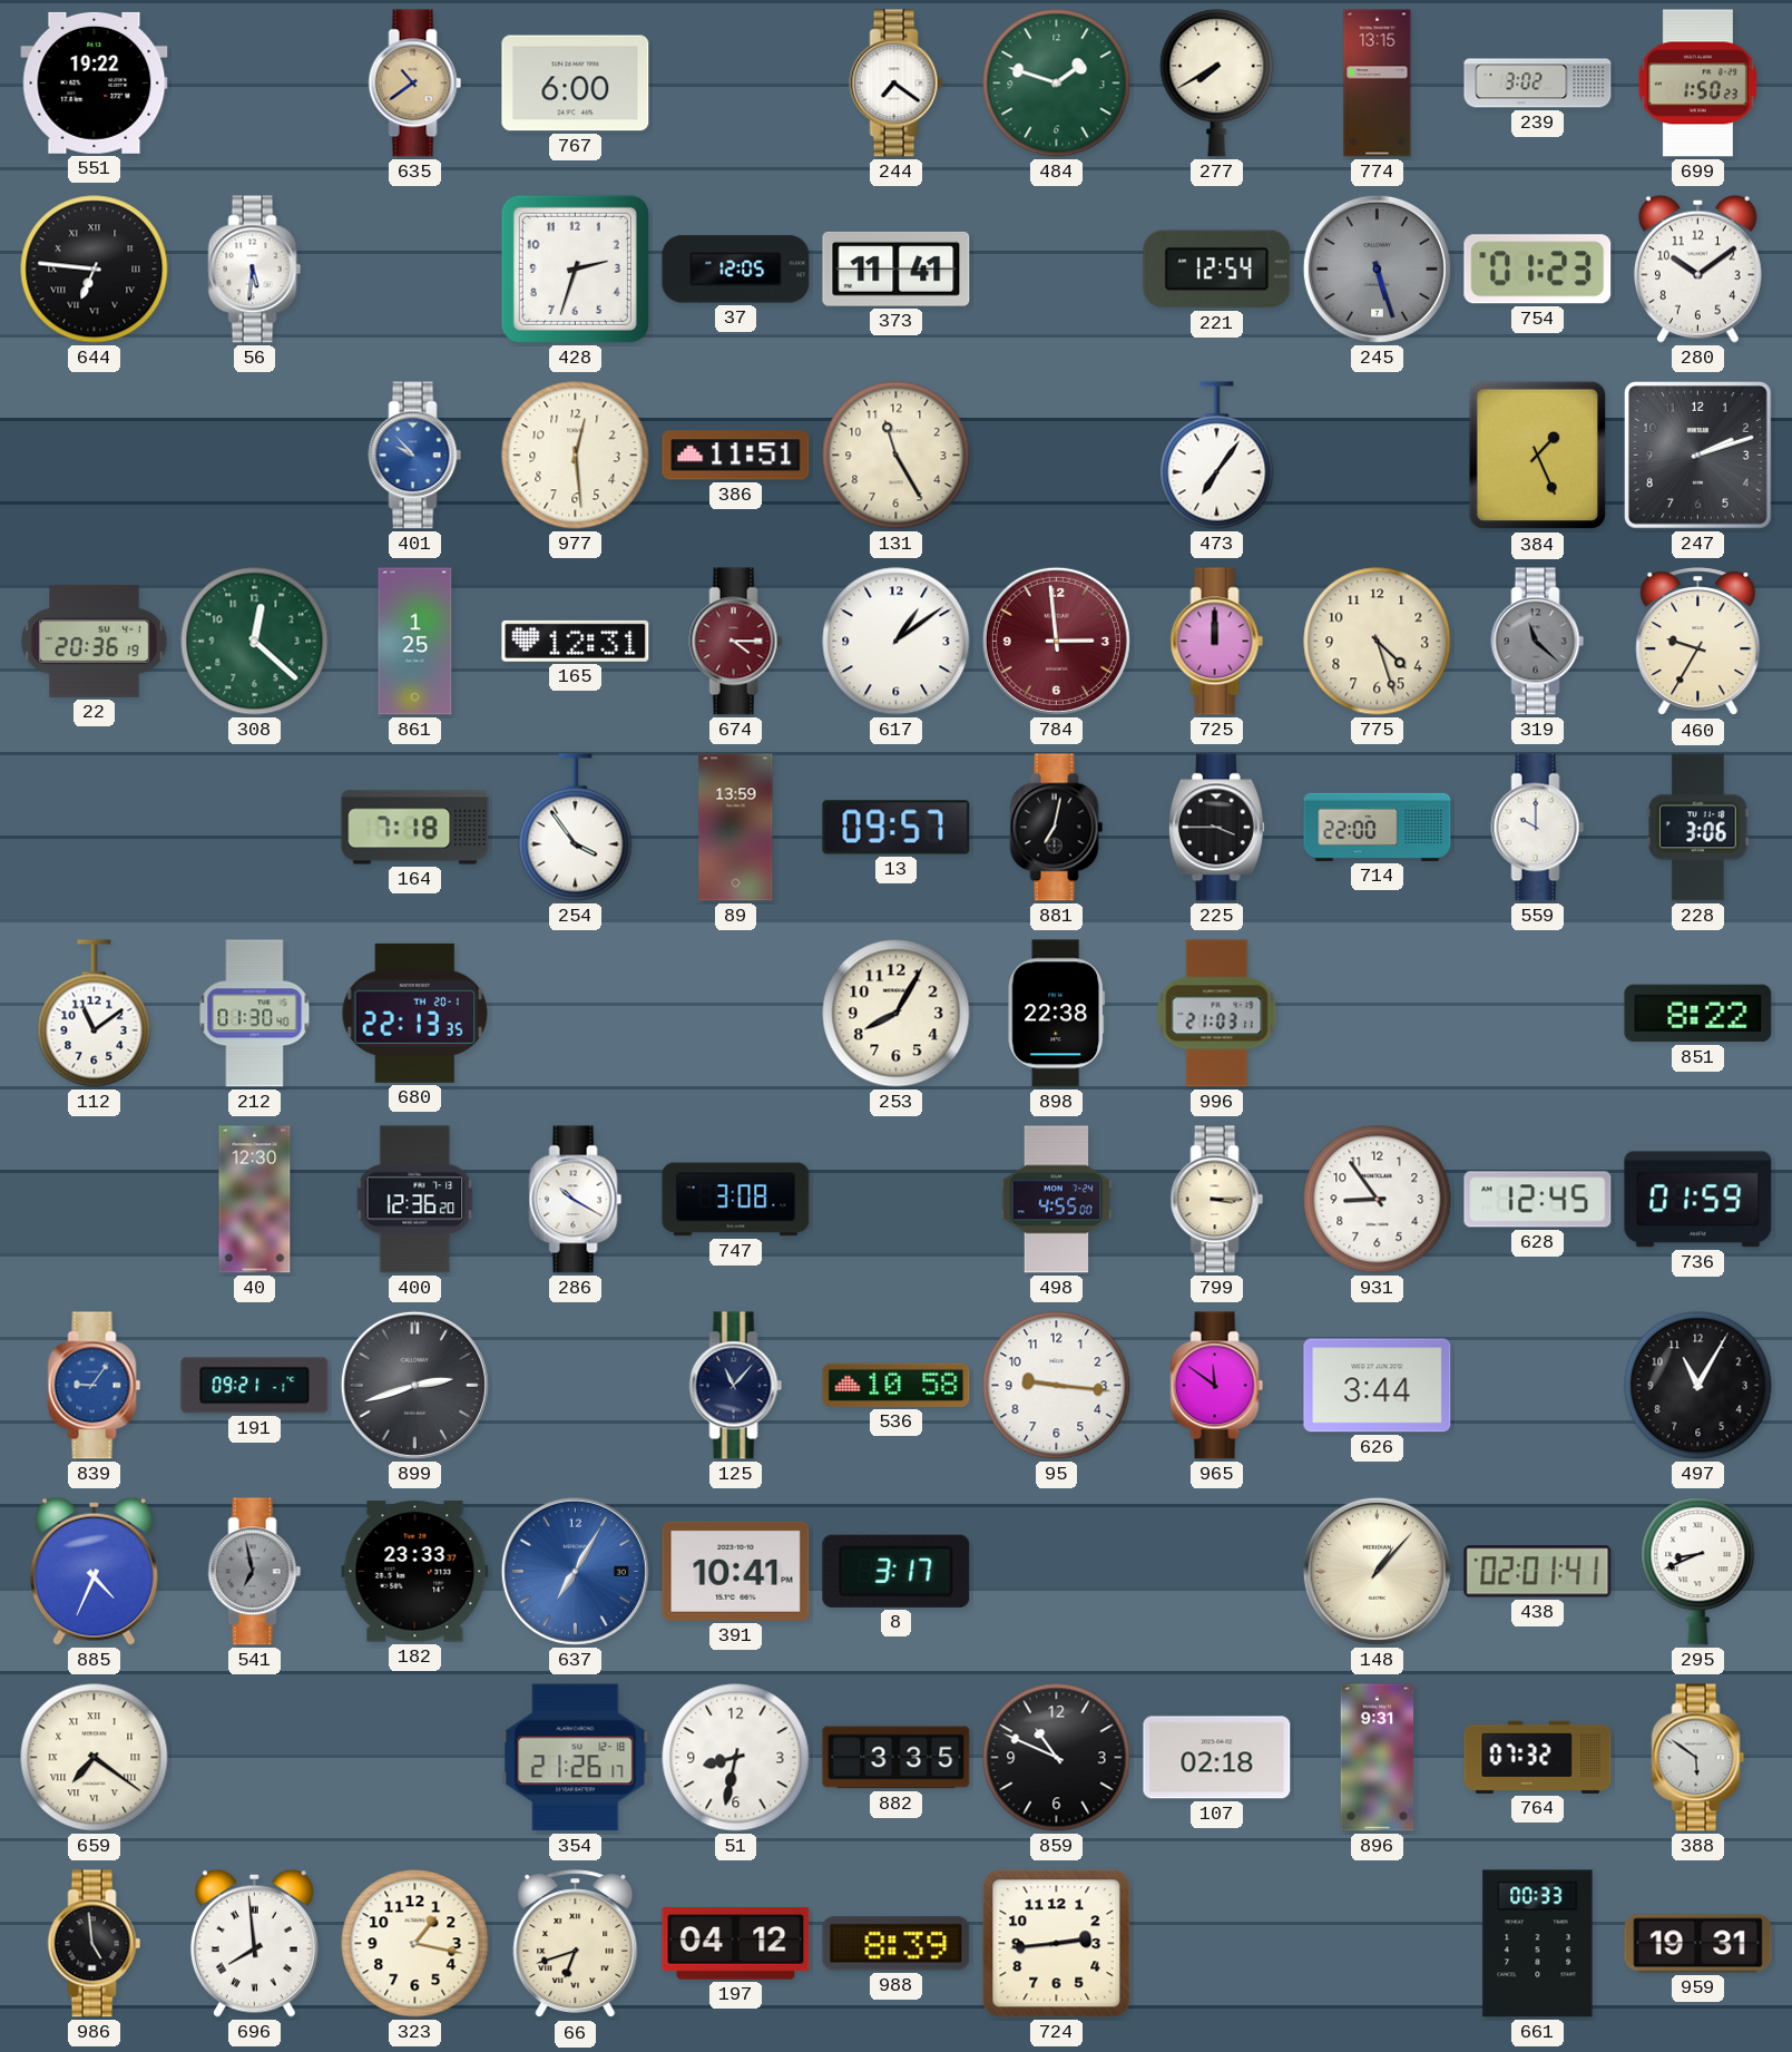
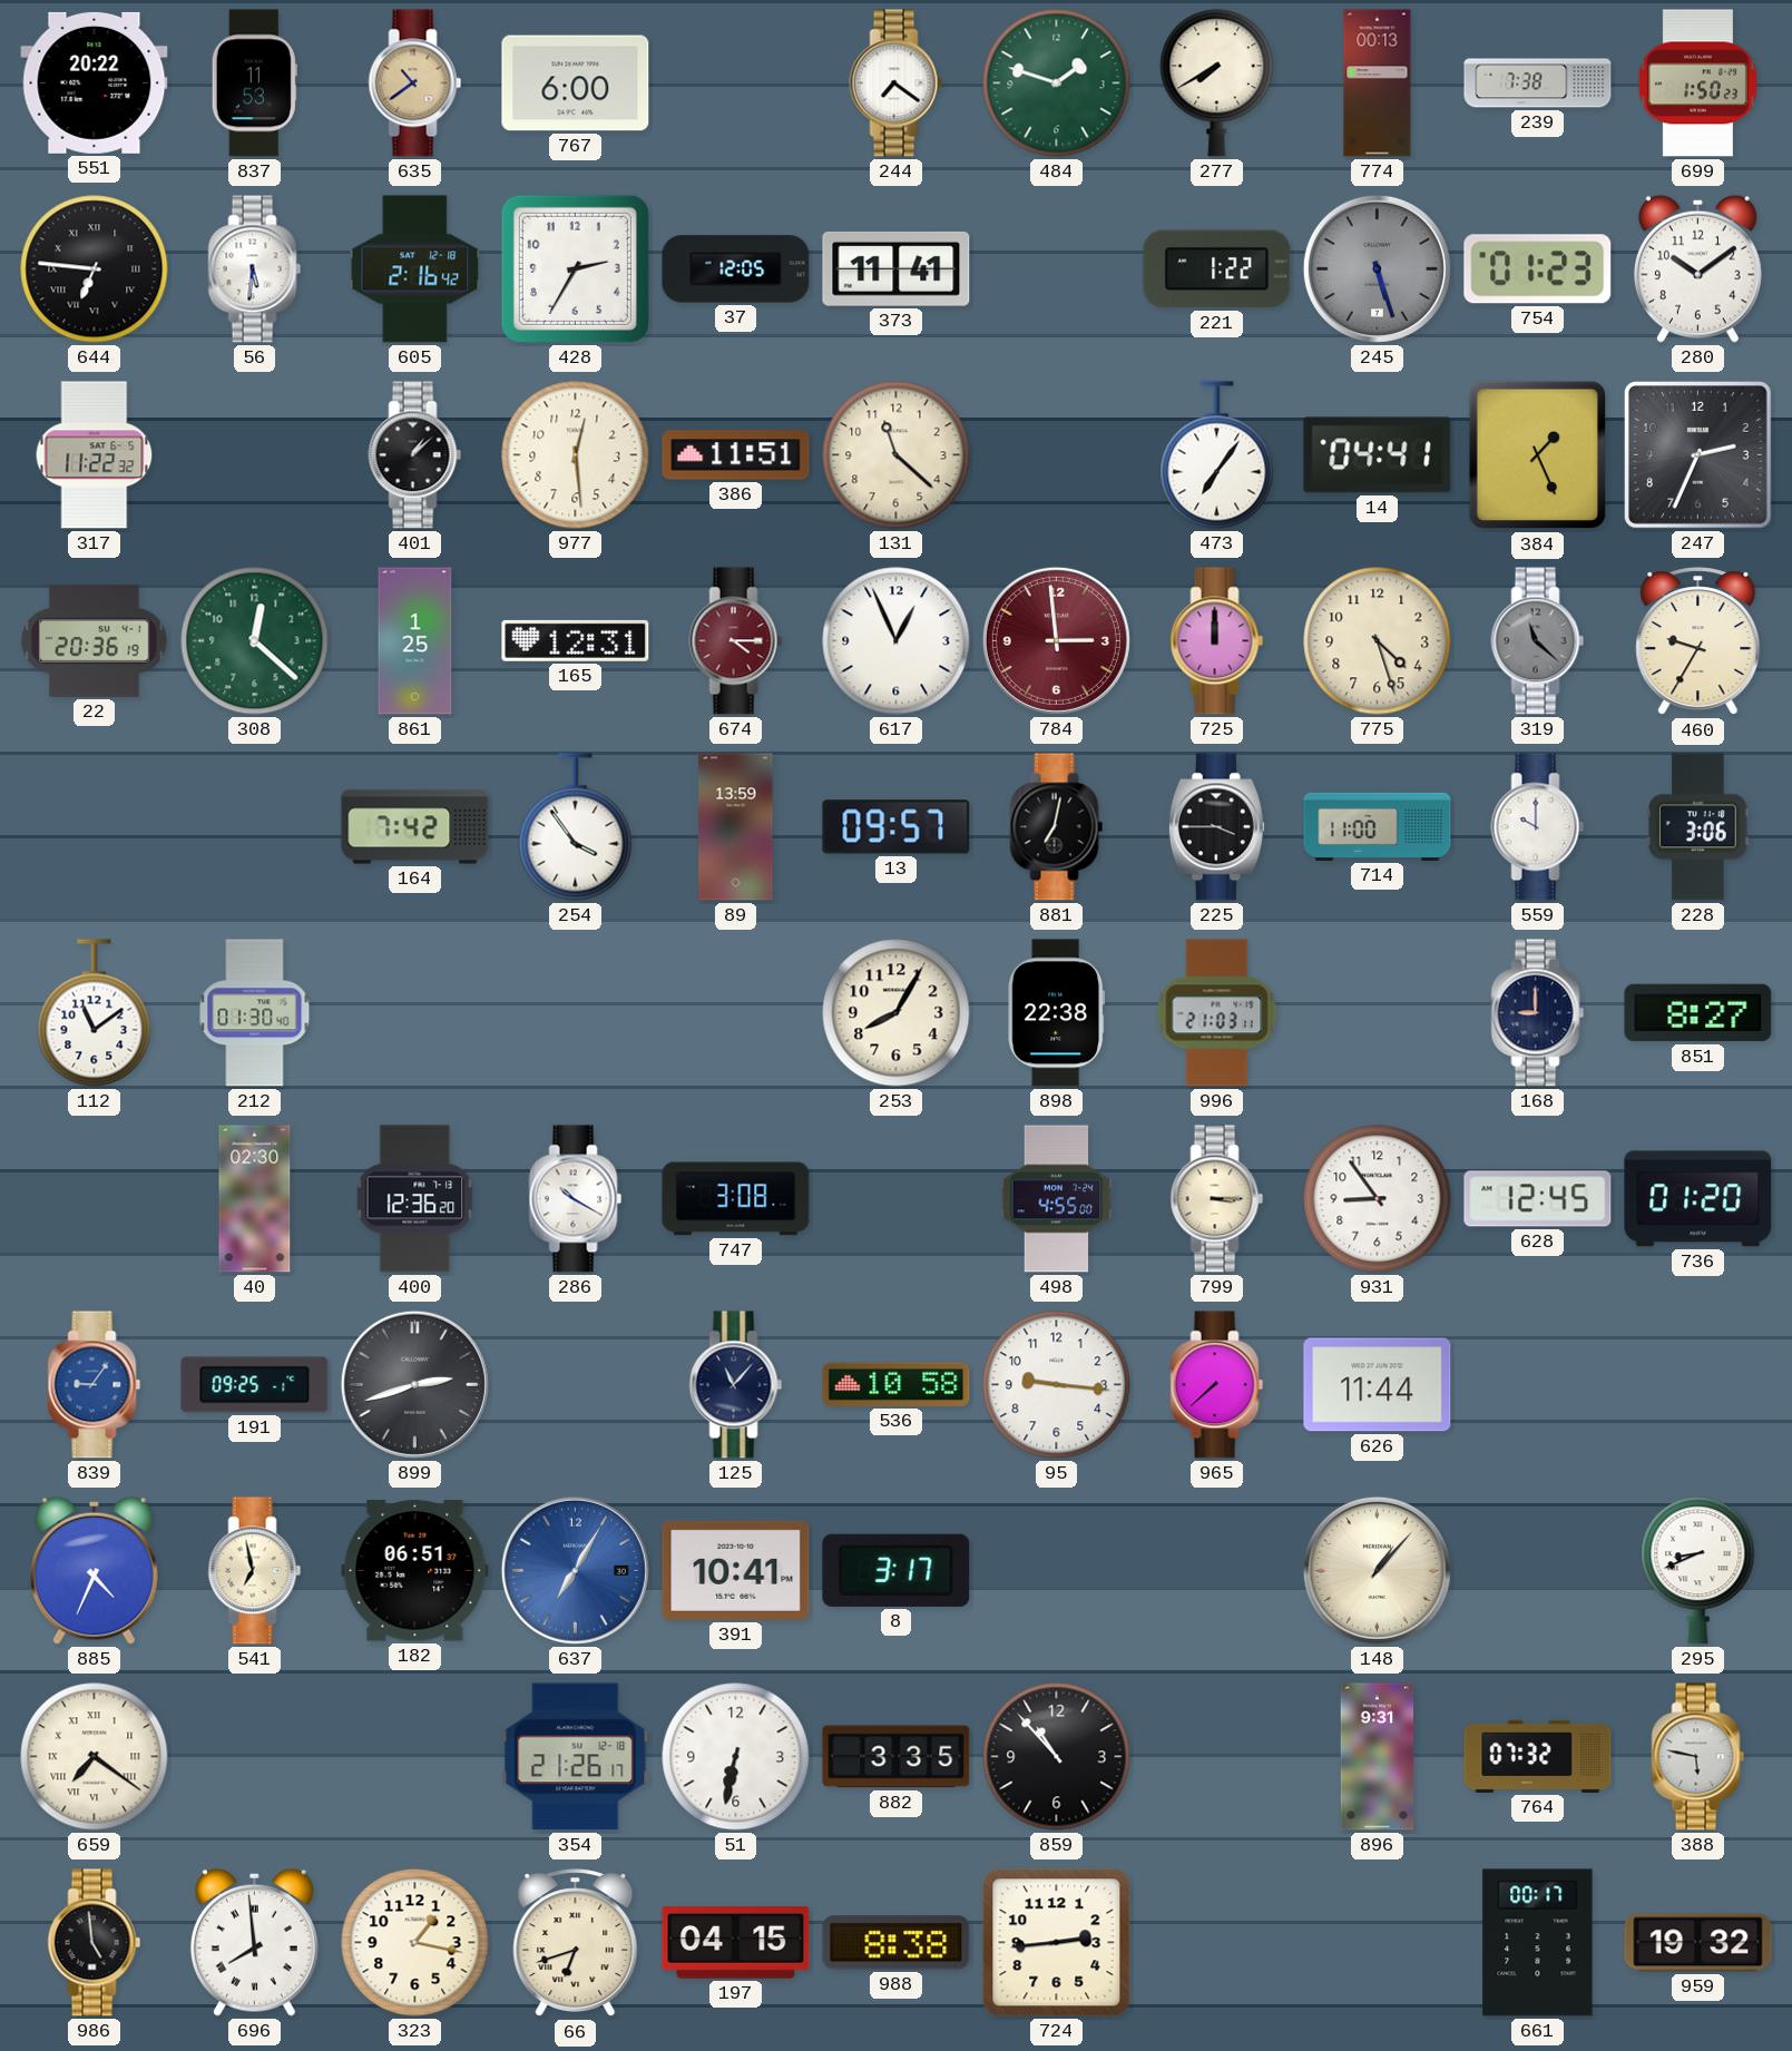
551: 19:22 -> 20:22
837: none -> 11:53
774: 13:15 -> 00:13
239: 3:02 -> 7:38
605: none -> 2:16
428: 2:33 -> 2:35
221: 12:54 -> 1:22
317: none -> 11:22
401: 9:53 -> 1:08
401 dial: blue -> black
131: 11:25 -> 11:22
14: none -> 04:41
247: 2:12 -> 2:34
617: 1:09 -> 12:56
164: 7:18 -> 7:42
714: 22:00 -> 11:00
680: 22:13 -> none
168: none -> 9:00
851: 8:22 -> 8:27
40: 12:30 -> 02:30
736: 01:59 -> 01:20
191: 09:21 -> 09:25
965: 11:51 -> 7:38
626: 3:44 -> 11:44
497: 11:05 -> none
541 dial: grey -> cream
182: 23:33 -> 06:51
438: 02:01 -> none
51: 8:32 -> 6:32
859: 10:49 -> 10:53
107: 02:18 -> none
388: 5:51 -> 5:47
197: 04:12 -> 04:15
988: 8:39 -> 8:38
661: 00:33 -> 00:17
959: 19:31 -> 19:32
